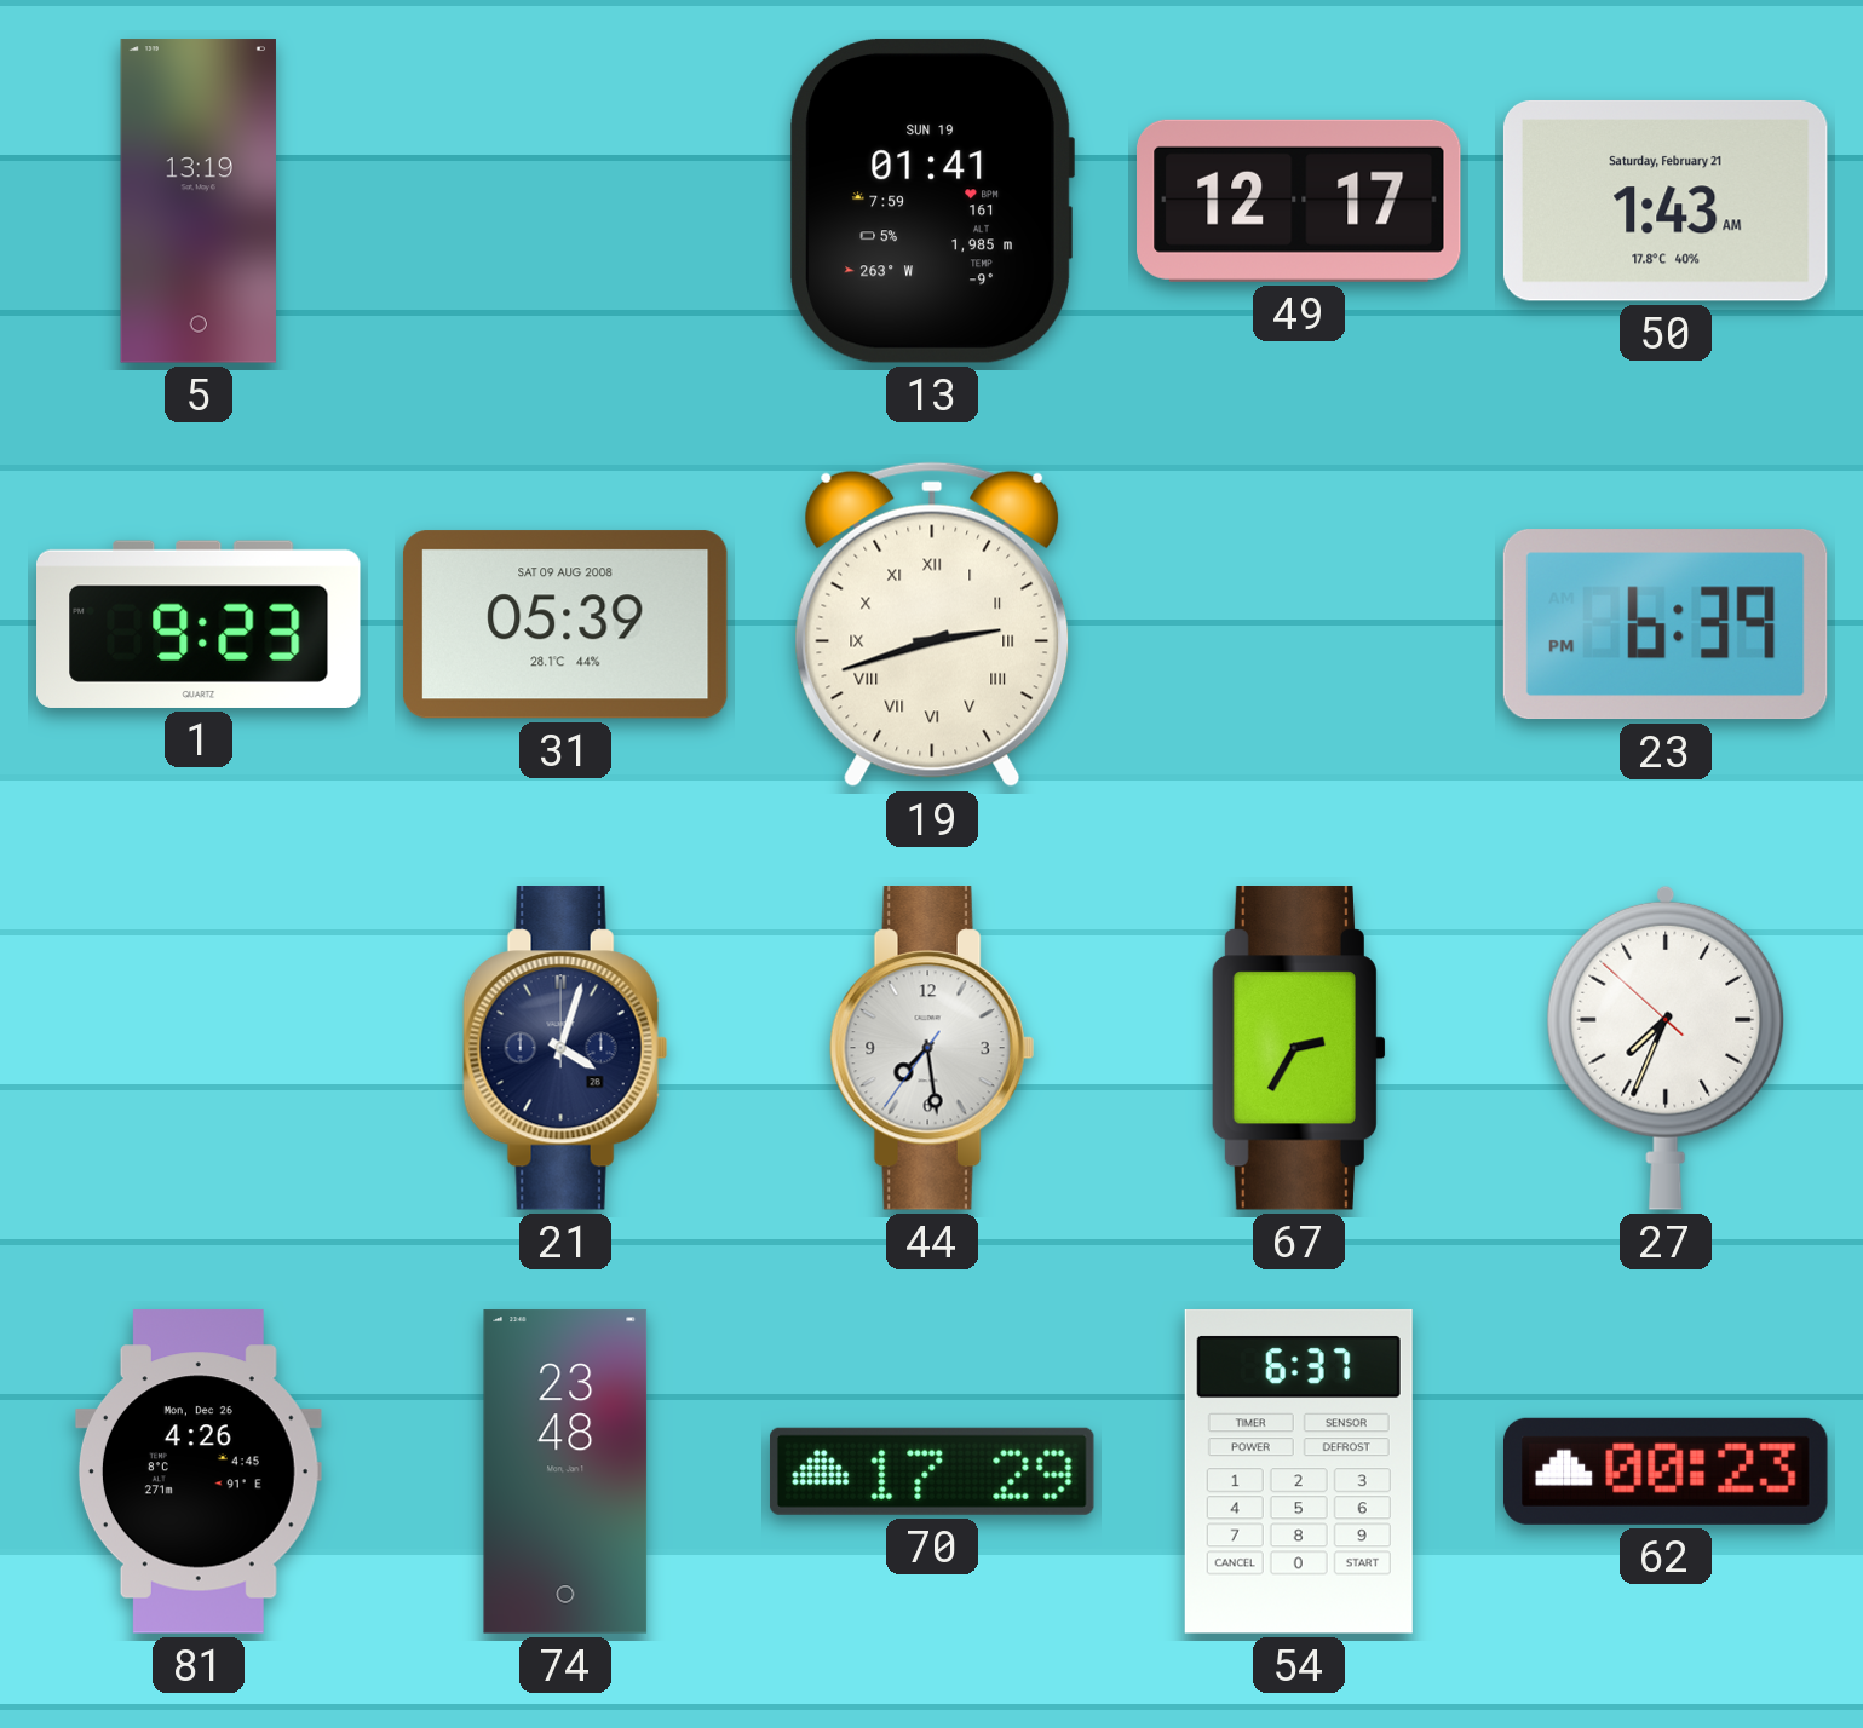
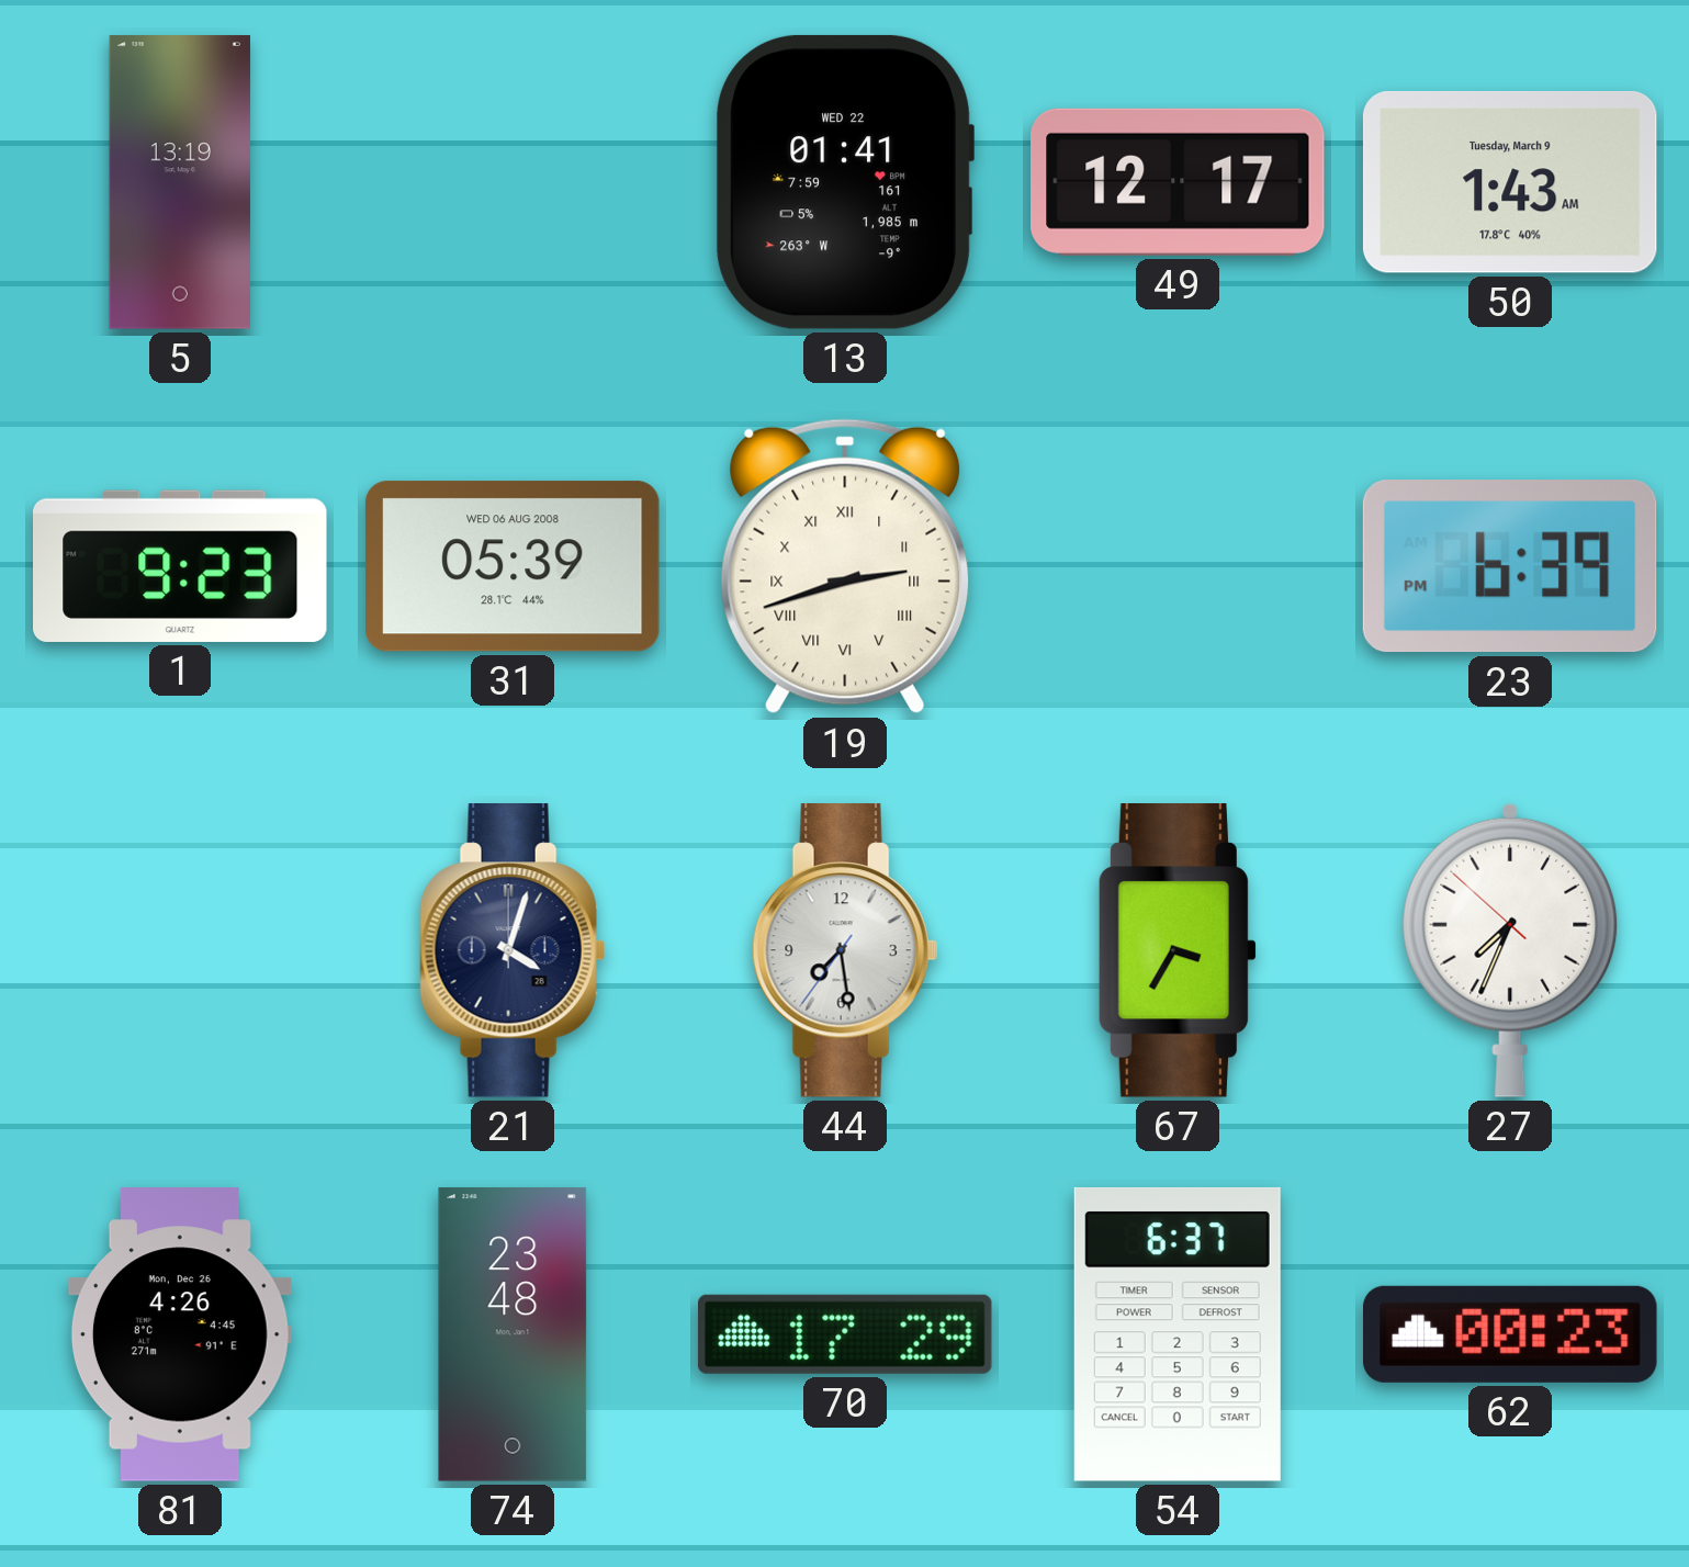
13 date: SUN 19 -> WED 22
50 date: Saturday, February 21 -> Tuesday, March 9
31 date: SAT 09 AUG 2008 -> WED 06 AUG 2008
67: 2:35 -> 3:35
